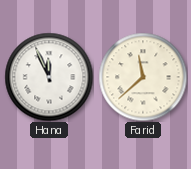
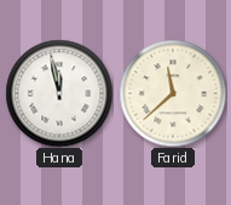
Hana: 11:56 -> 11:58
